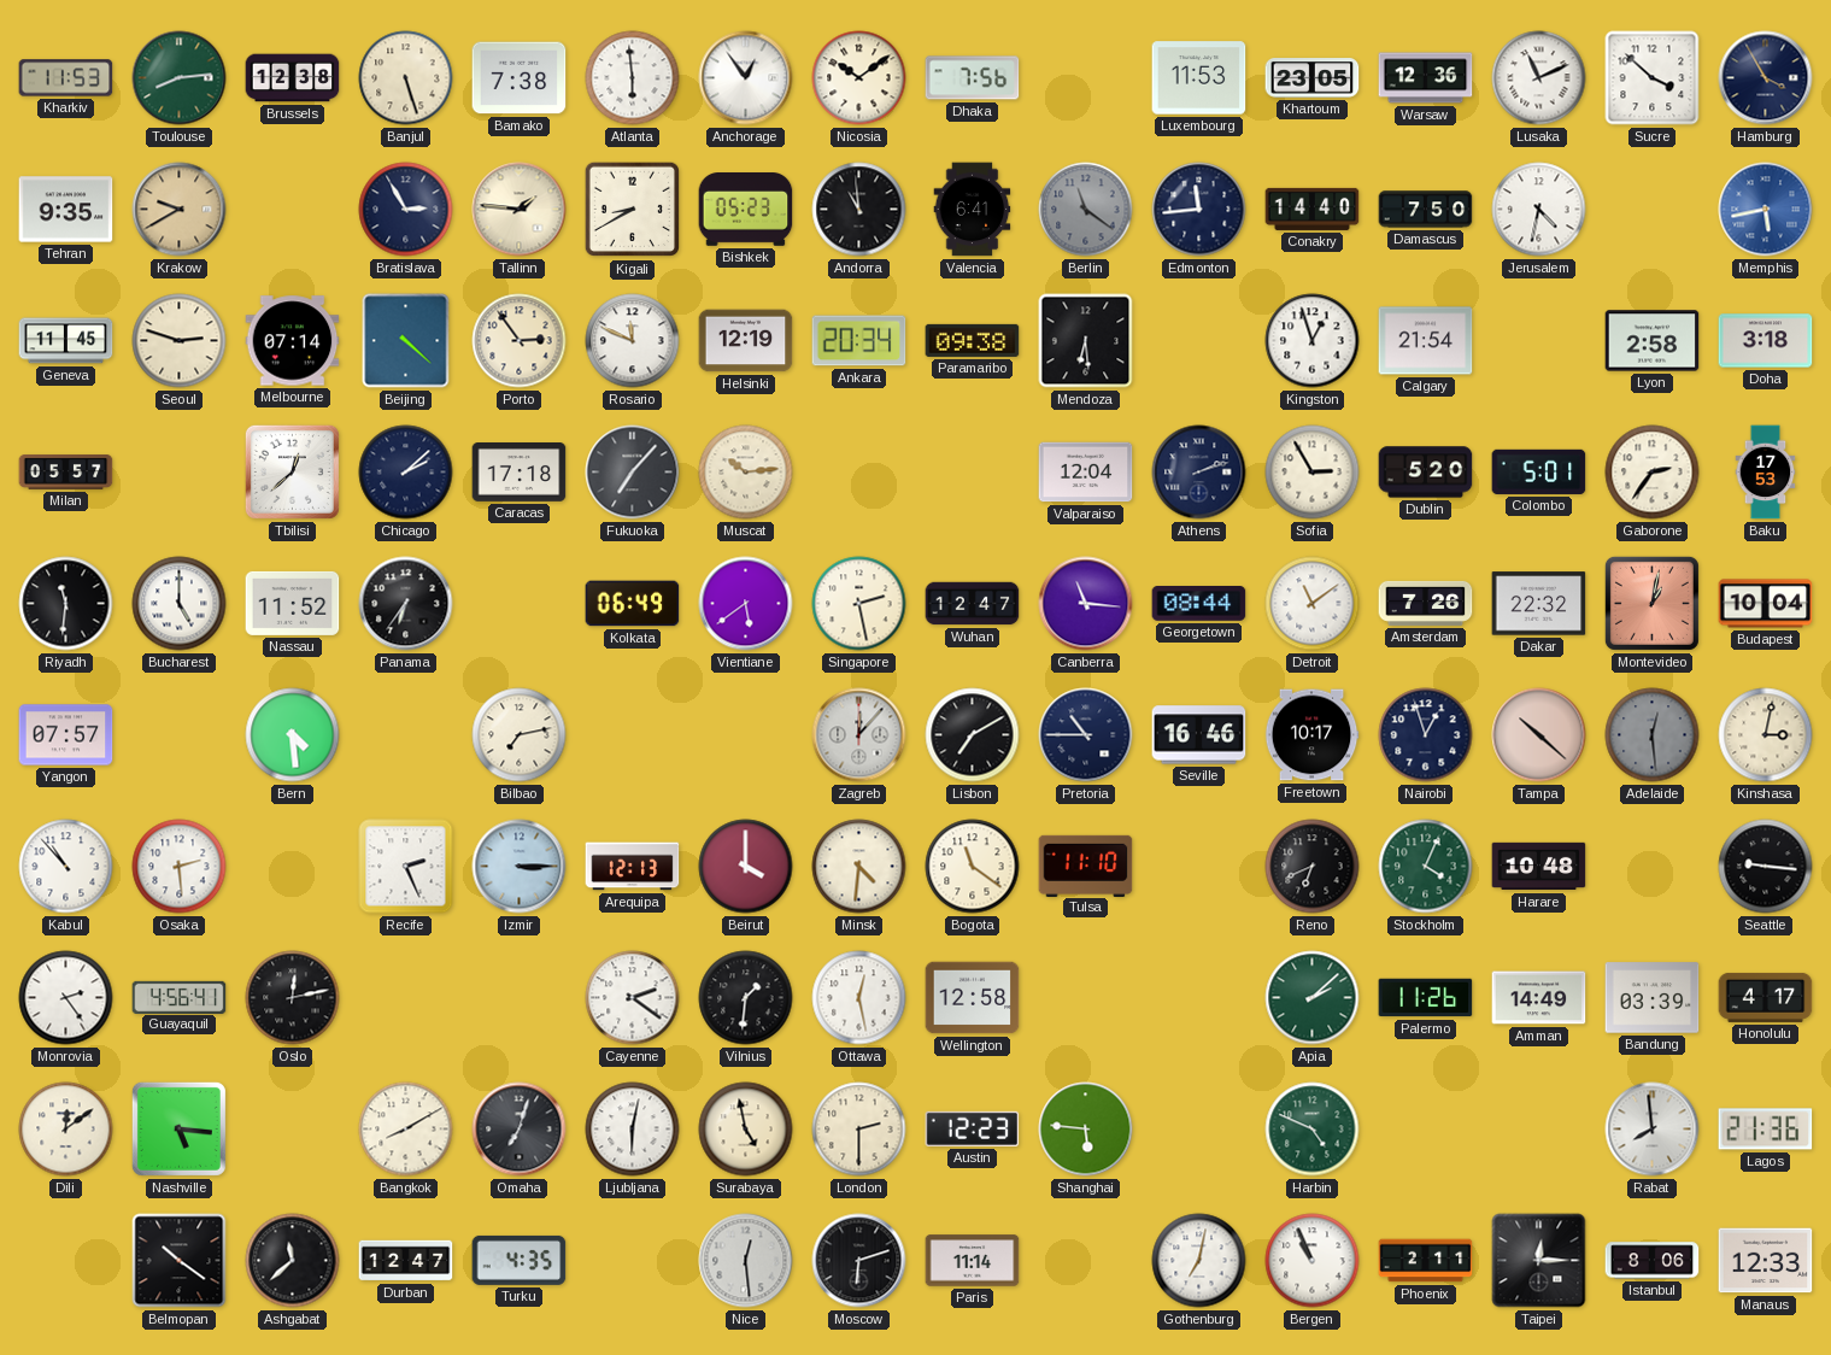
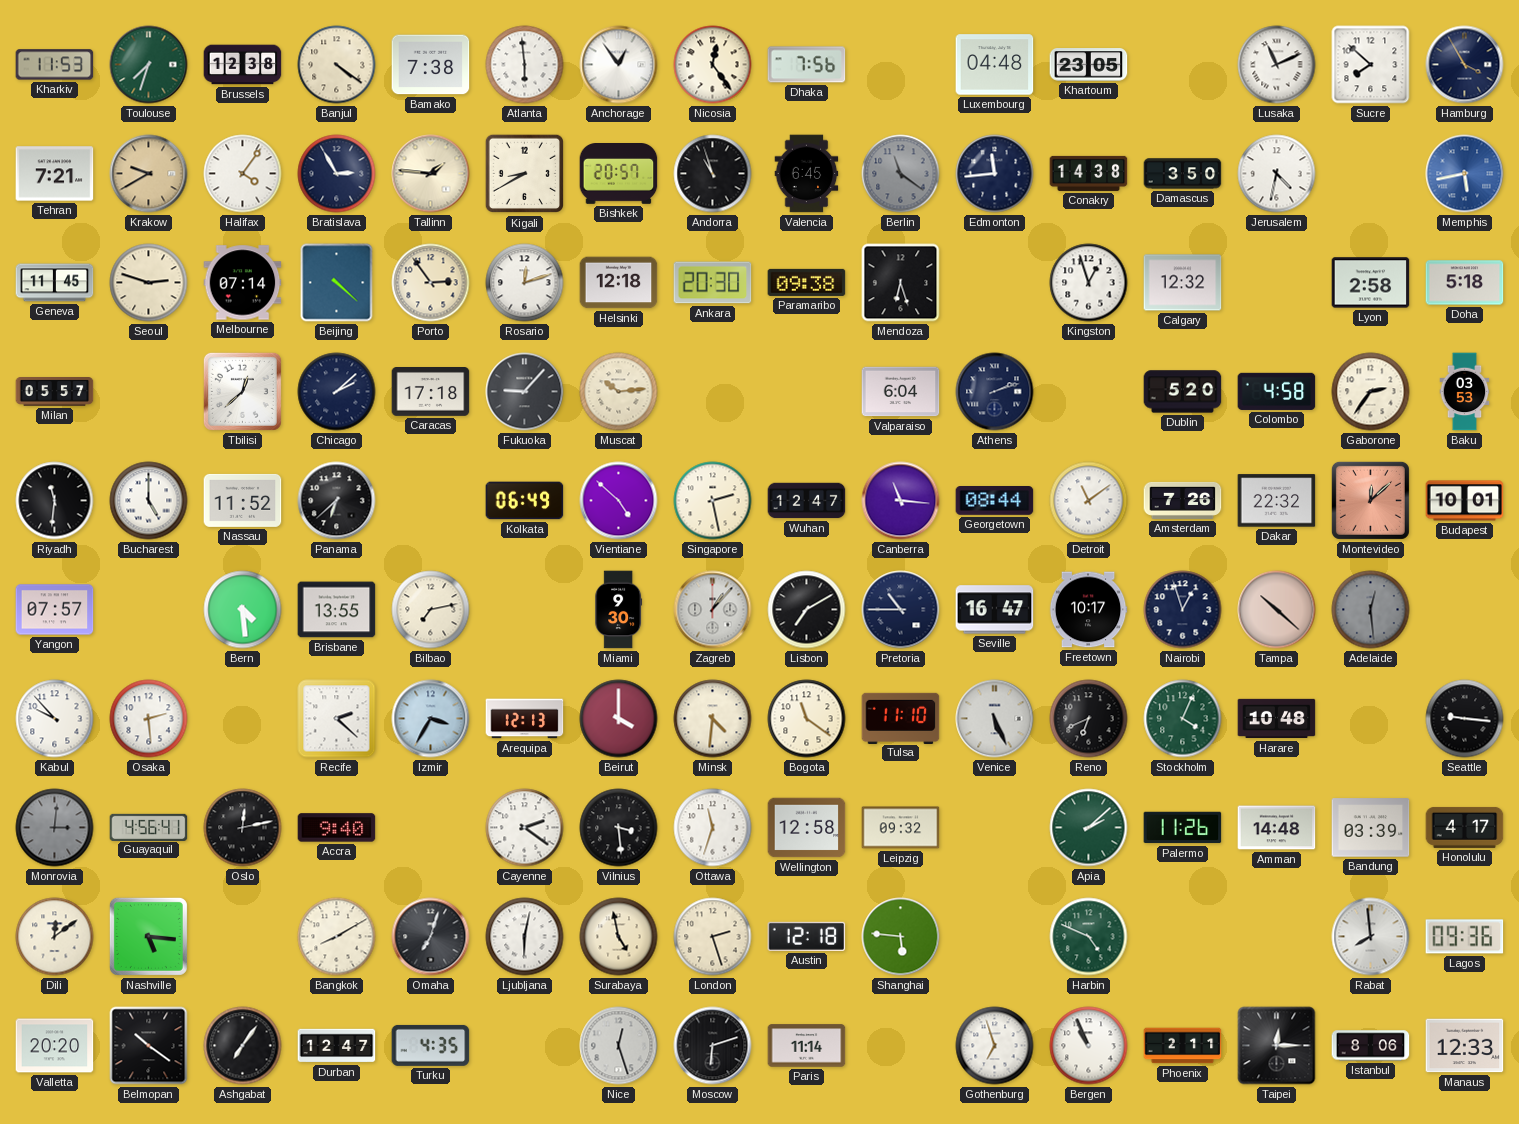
Toulouse: 8:14 -> 7:33
Banjul: 5:27 -> 4:21
Nicosia: 10:09 -> 12:24
Luxembourg: 11:53 -> 04:48
Warsaw: 12:36 -> none
Sucre: 3:52 -> 7:52
Tehran: 9:35 -> 7:21
Halifax: none -> 4:06
Bishkek: 05:23 -> 20:57
Andorra: 10:59 -> 10:57
Valencia: 6:41 -> 6:45
Conakry: 14:40 -> 14:38
Damascus: 7:50 -> 3:50
Rosario: 11:49 -> 12:12
Helsinki: 12:19 -> 12:18
Ankara: 20:34 -> 20:30
Mendoza: 6:29 -> 6:27
Calgary: 21:54 -> 12:32
Doha: 3:18 -> 5:18
Fukuoka: 7:07 -> 9:07
Valparaiso: 12:04 -> 6:04
Sofia: 2:55 -> none
Colombo: 5:01 -> 4:58
Baku: 17:53 -> 03:53
Panama: 6:36 -> 6:38
Vientiane: 5:39 -> 4:52
Montevideo: 1:02 -> 12:08
Budapest: 10:04 -> 10:01
Brisbane: none -> 13:55
Miami: none -> 9:30
Zagreb: 12:07 -> 1:07
Seville: 16:46 -> 16:47
Kinshasa: 3:02 -> none
Kabul: 10:53 -> 9:53
Recife: 2:26 -> 2:22
Izmir: 3:15 -> 3:35
Venice: none -> 5:26
Monrovia: 2:24 -> 3:01
Monrovia dial: white -> grey
Accra: none -> 9:40
Vilnius: 1:31 -> 3:29
Ottawa: 12:28 -> 11:33
Leipzig: none -> 09:32
Amman: 14:49 -> 14:48
London: 2:30 -> 2:27
Austin: 12:23 -> 12:18
Lagos: 21:36 -> 09:36
Valletta: none -> 20:20
Ashgabat: 11:38 -> 7:06
Nice: 12:29 -> 12:27
Gothenburg: 7:02 -> 6:57
